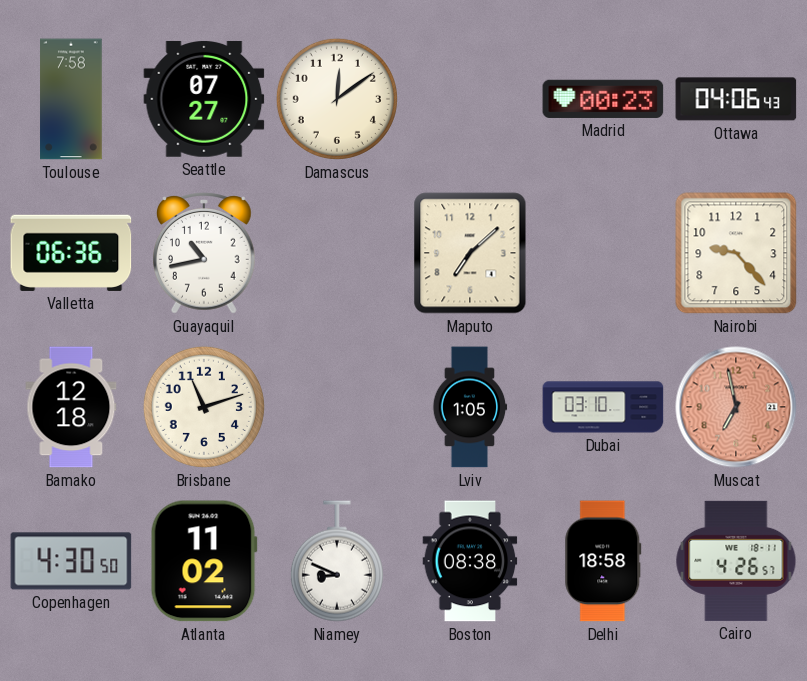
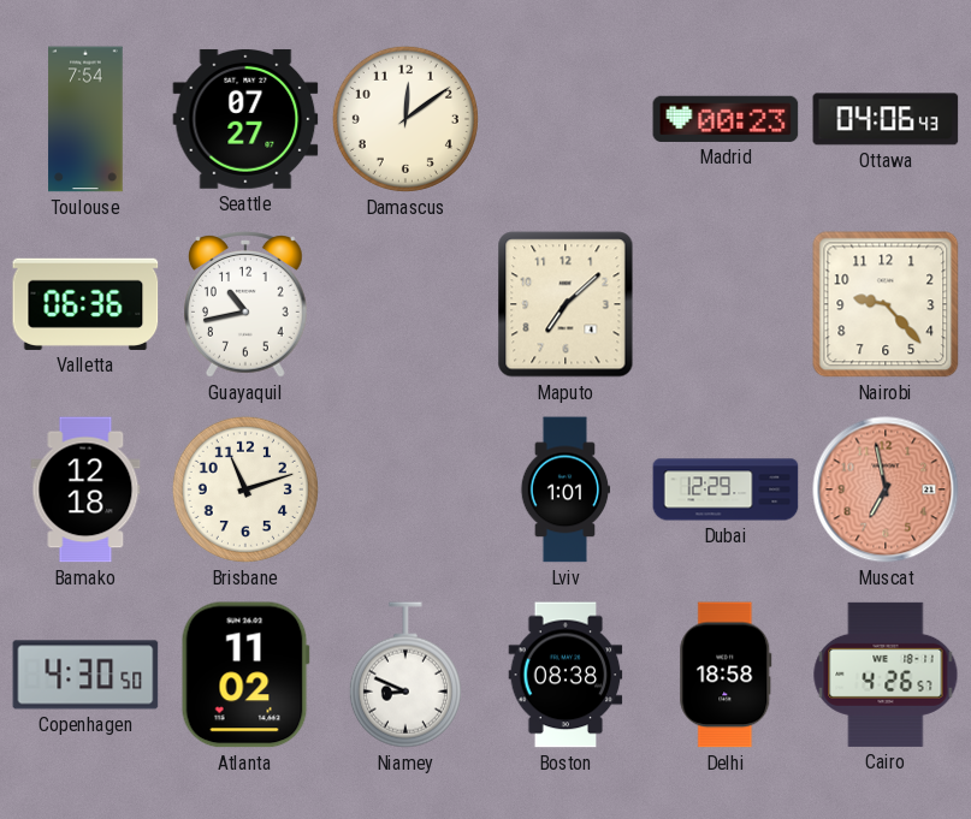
Toulouse: 7:58 -> 7:54
Lviv: 1:05 -> 1:01
Dubai: 03:10 -> 12:29
